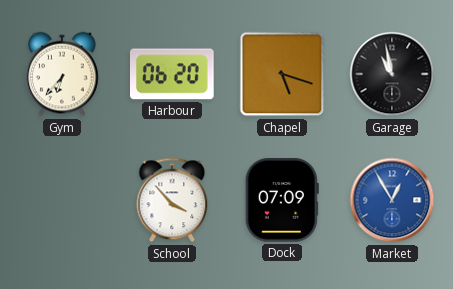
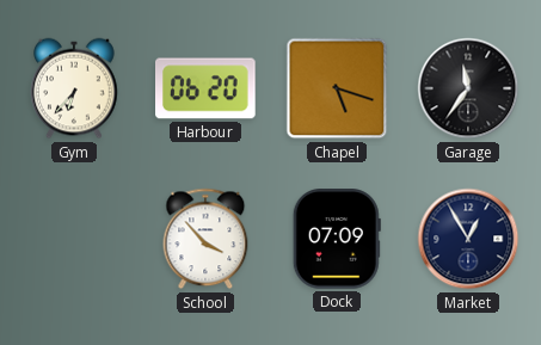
Garage: 10:58 -> 11:36
Market dial: blue -> navy
